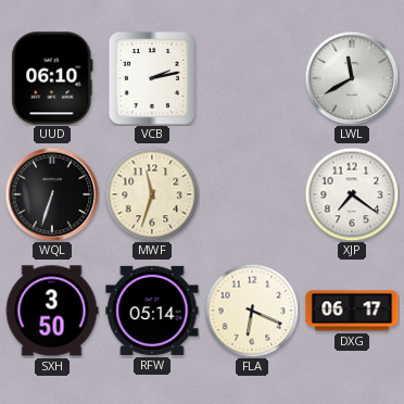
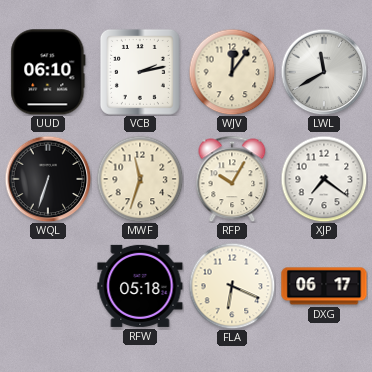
WJV: none -> 12:06
RFP: none -> 10:05
SXH: 3:50 -> none
RFW: 05:14 -> 05:18
